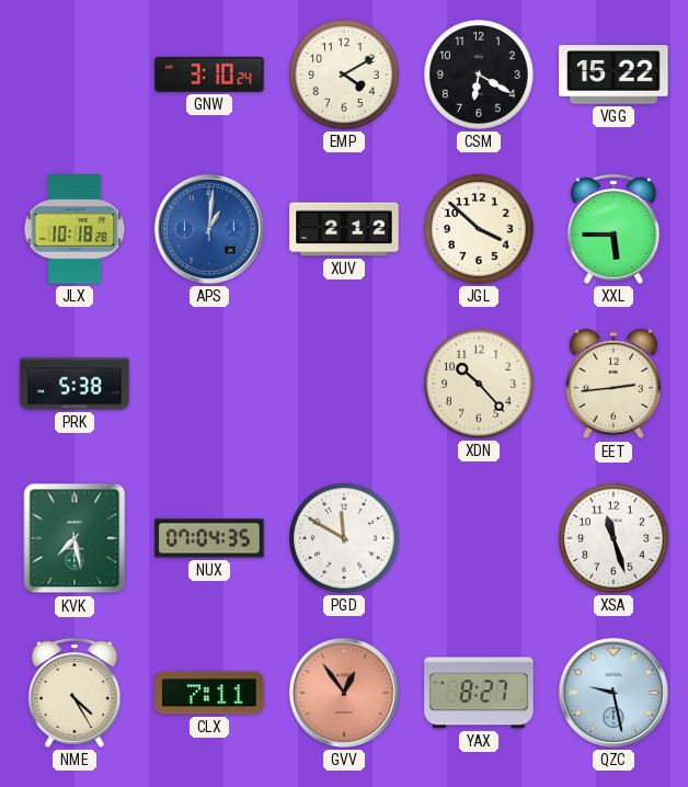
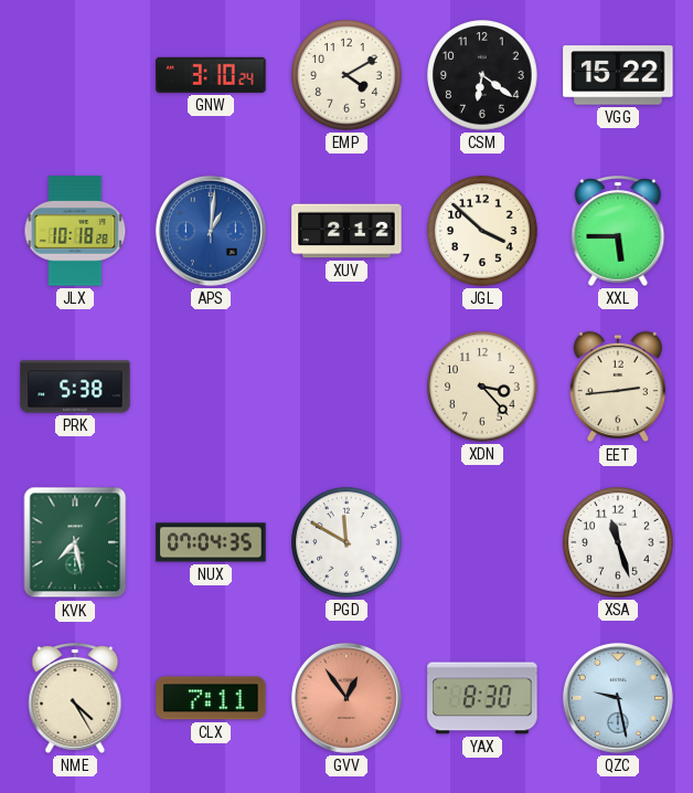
CSM: 6:20 -> 6:21
XDN: 10:23 -> 3:23
YAX: 8:27 -> 8:30
